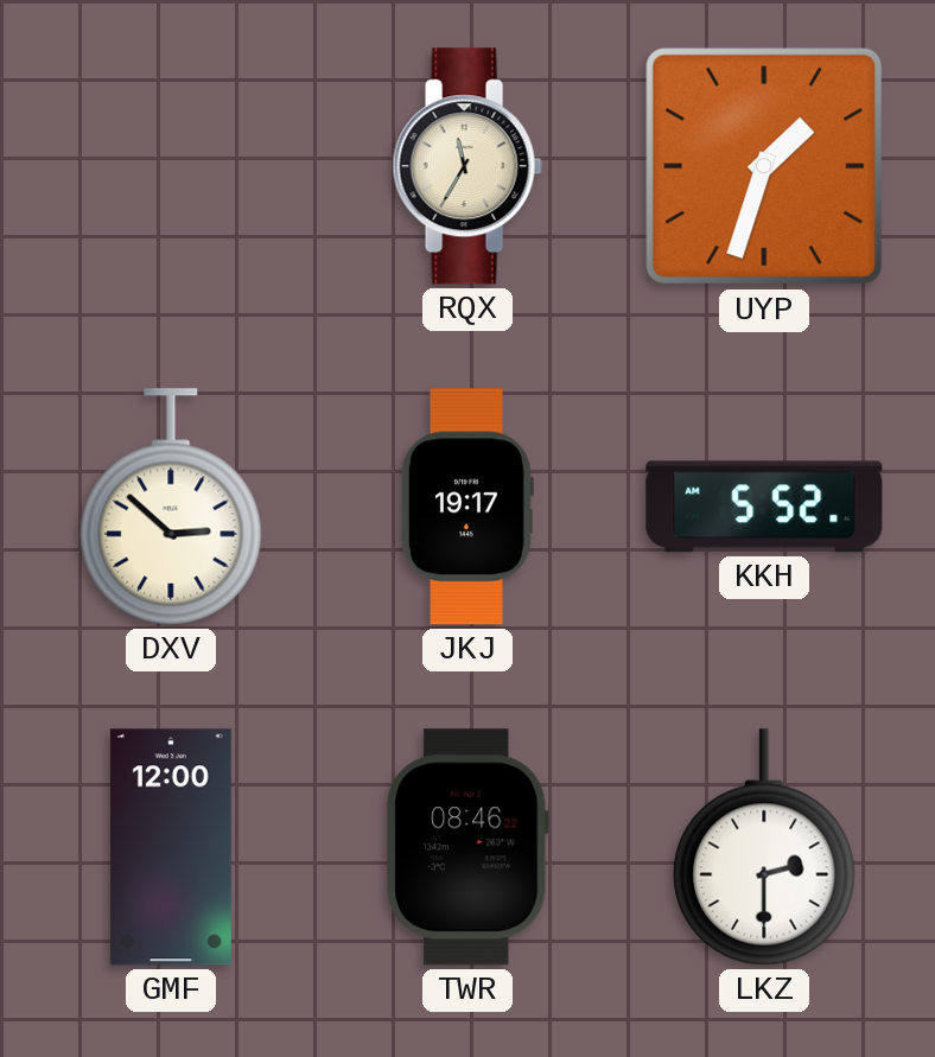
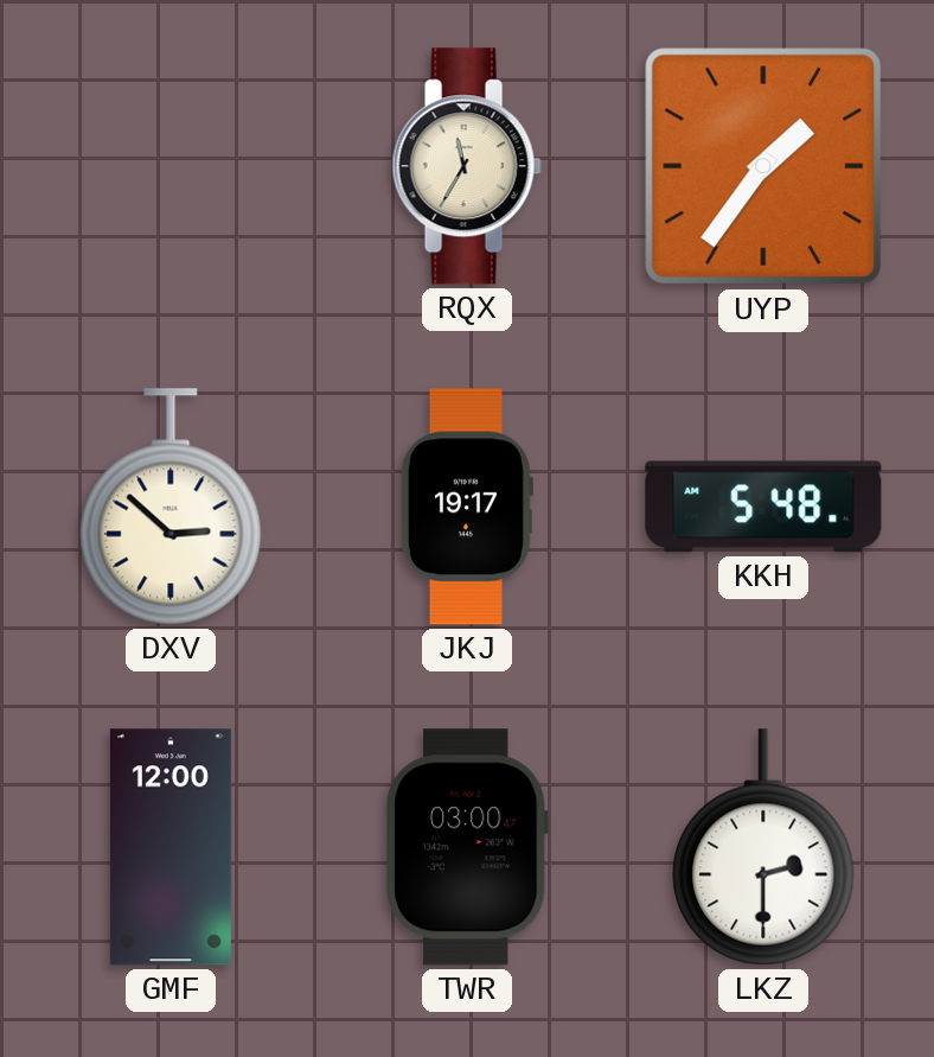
UYP: 1:33 -> 1:36
KKH: 5:52 -> 5:48
TWR: 08:46 -> 03:00
